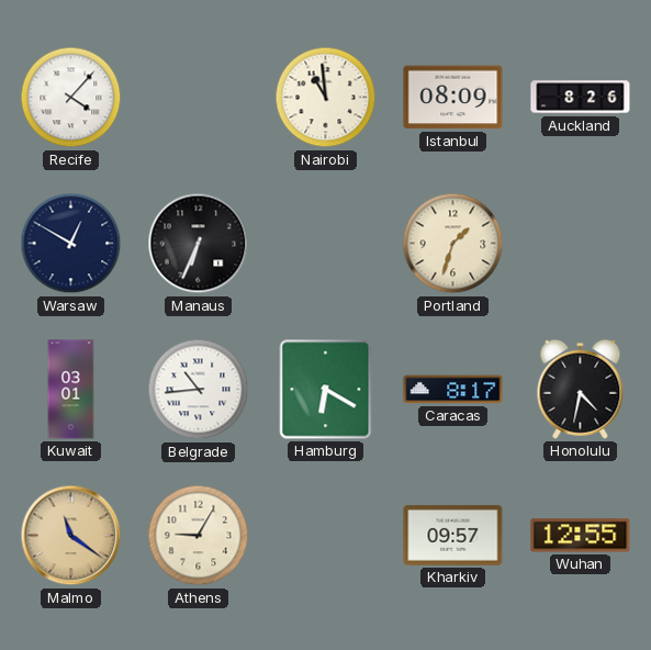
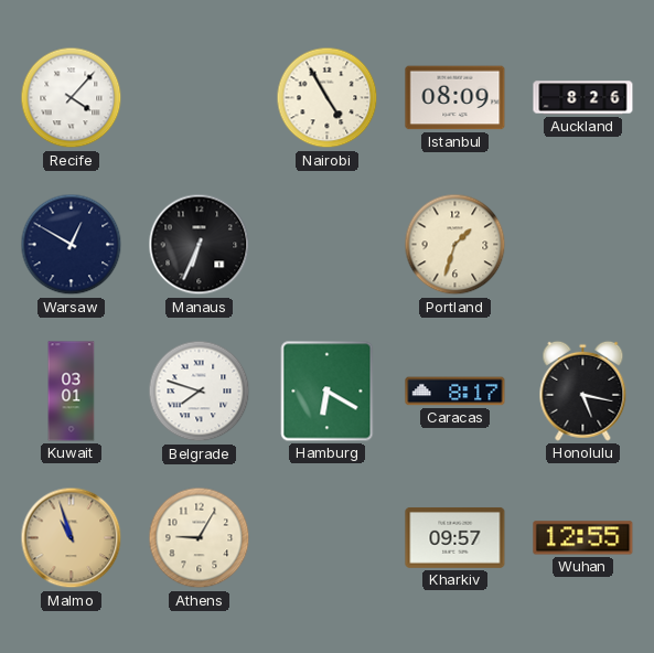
Nairobi: 10:59 -> 4:55
Belgrade: 10:44 -> 7:48
Honolulu: 4:32 -> 5:17
Malmo: 11:21 -> 10:57
